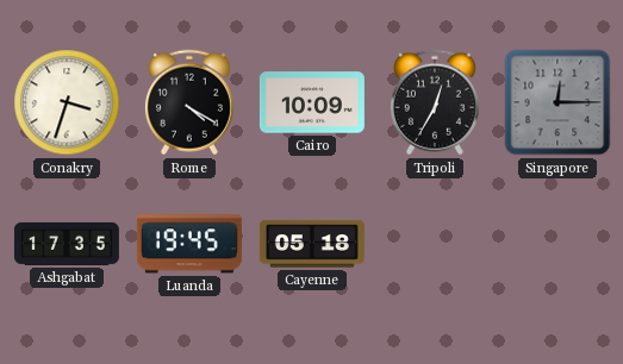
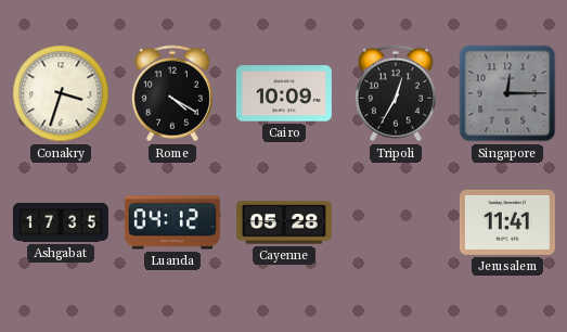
Luanda: 19:45 -> 04:12
Cayenne: 05:18 -> 05:28
Jerusalem: none -> 11:41
